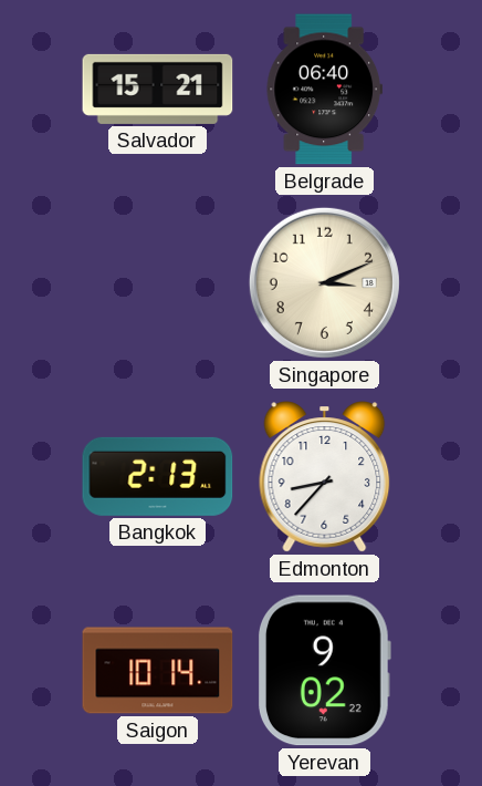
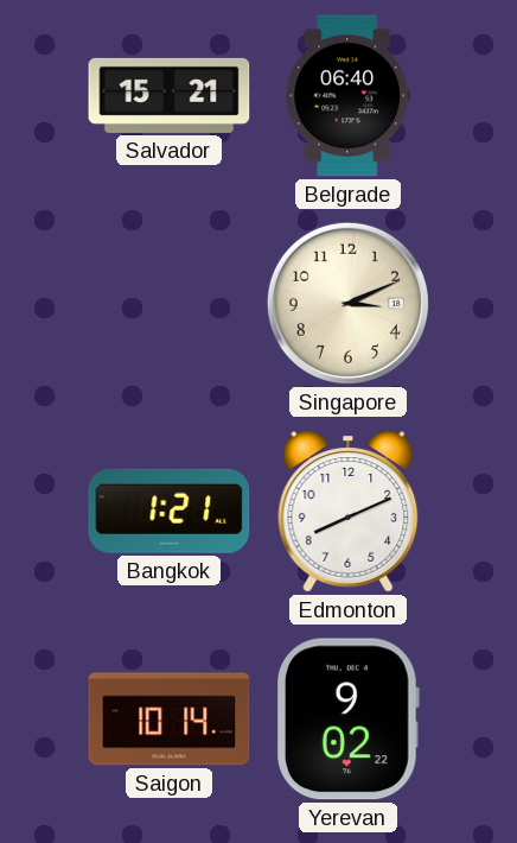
Bangkok: 2:13 -> 1:21
Edmonton: 8:37 -> 8:11
